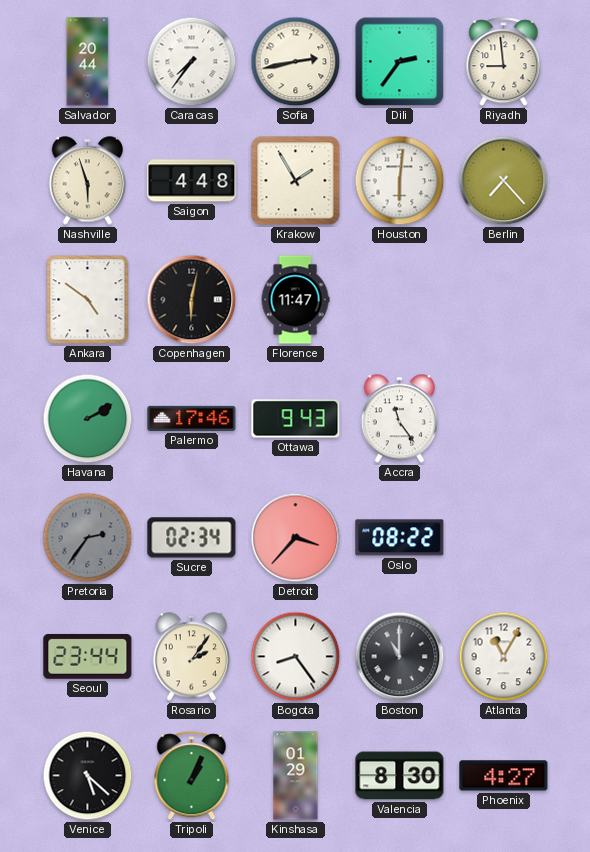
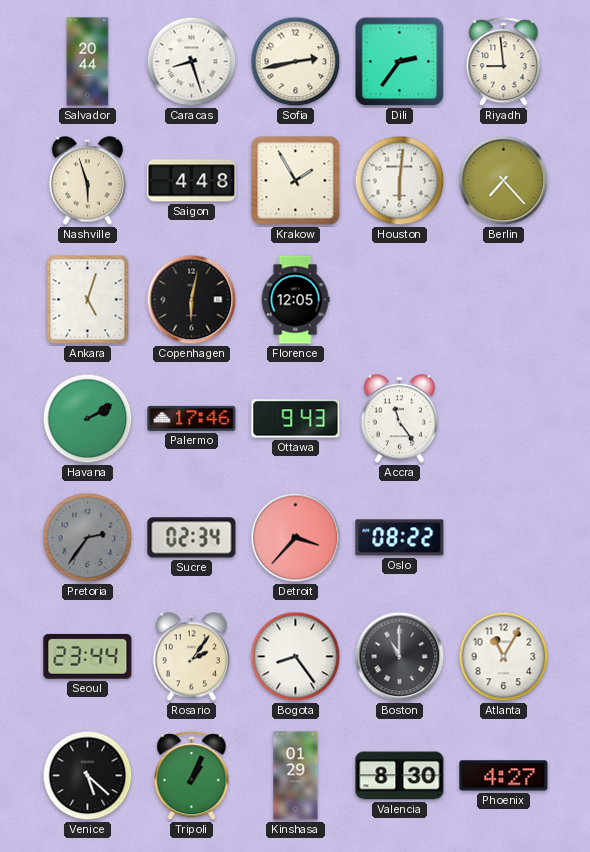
Caracas: 7:36 -> 8:27
Ankara: 4:51 -> 5:03
Florence: 11:47 -> 12:05
